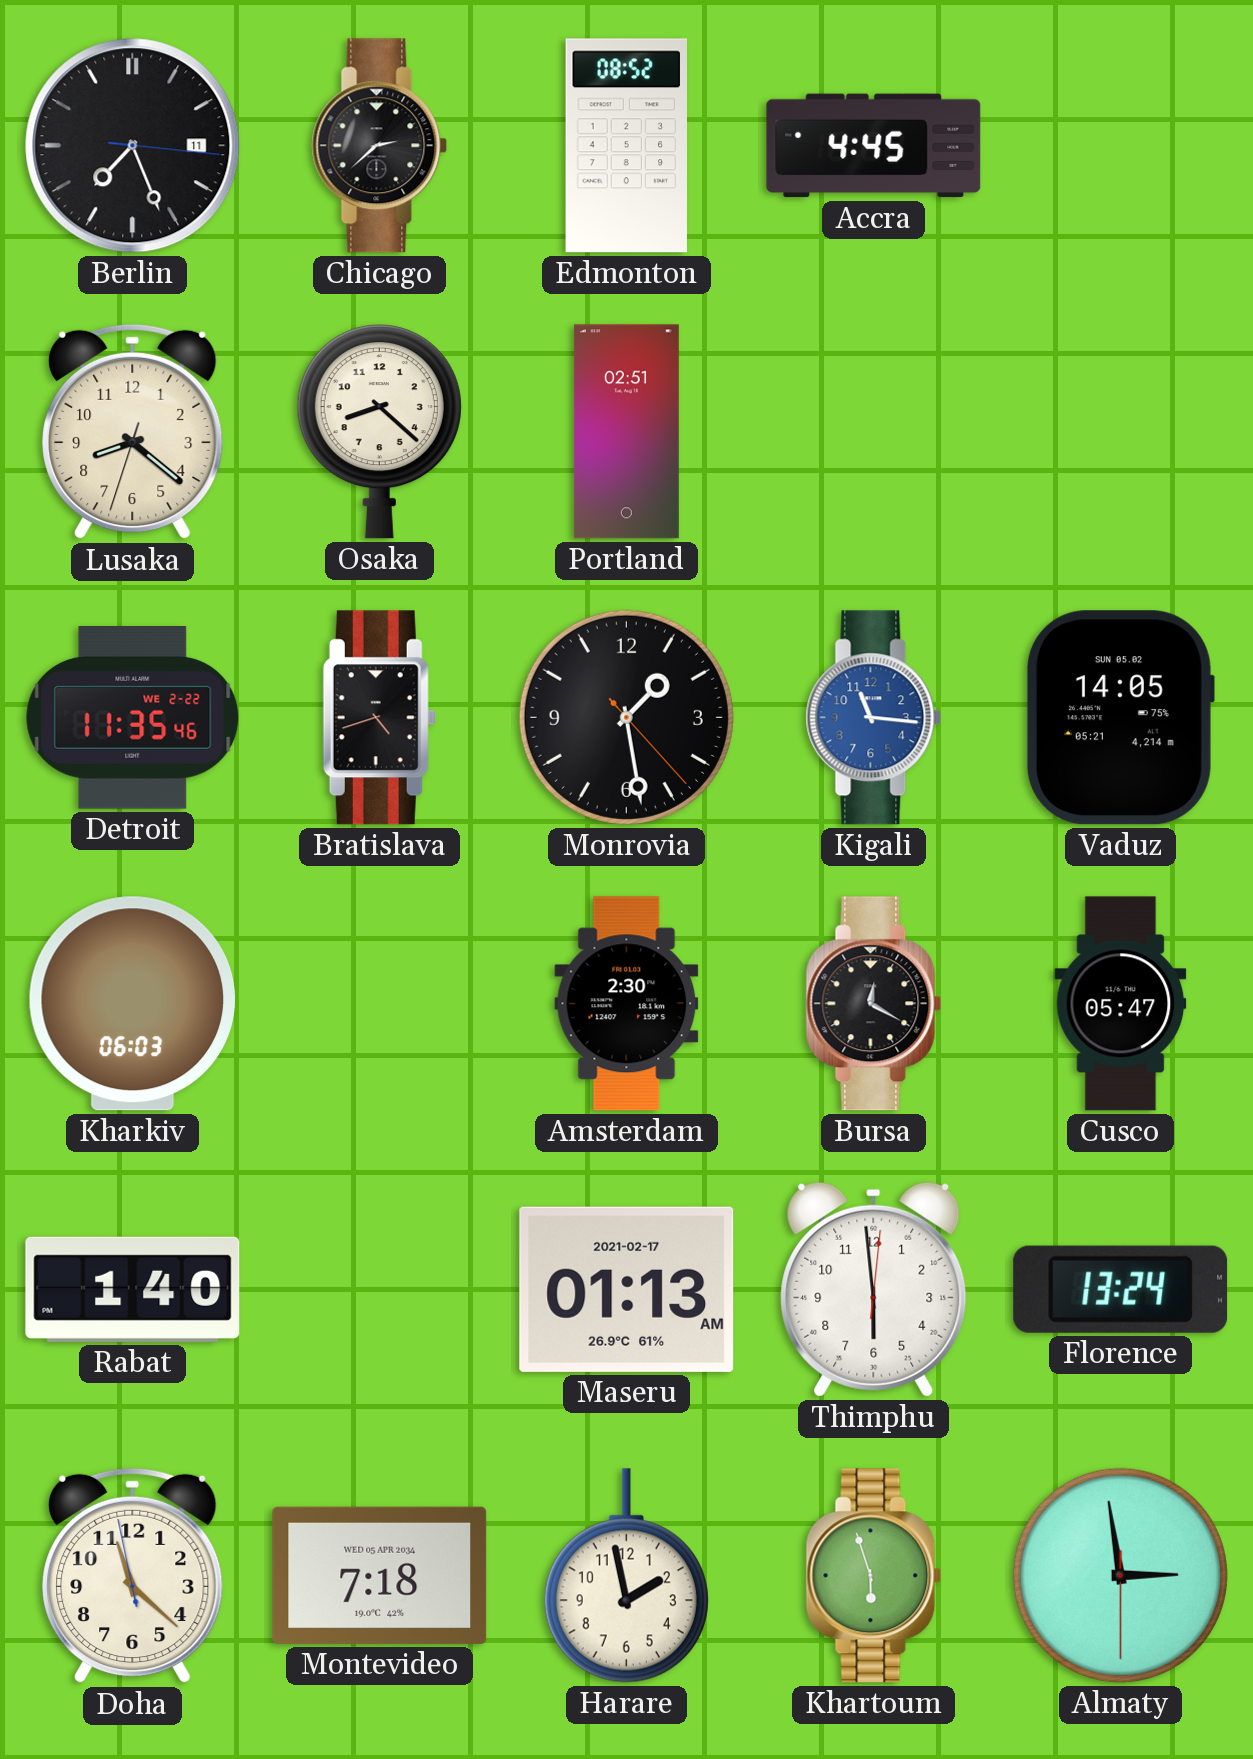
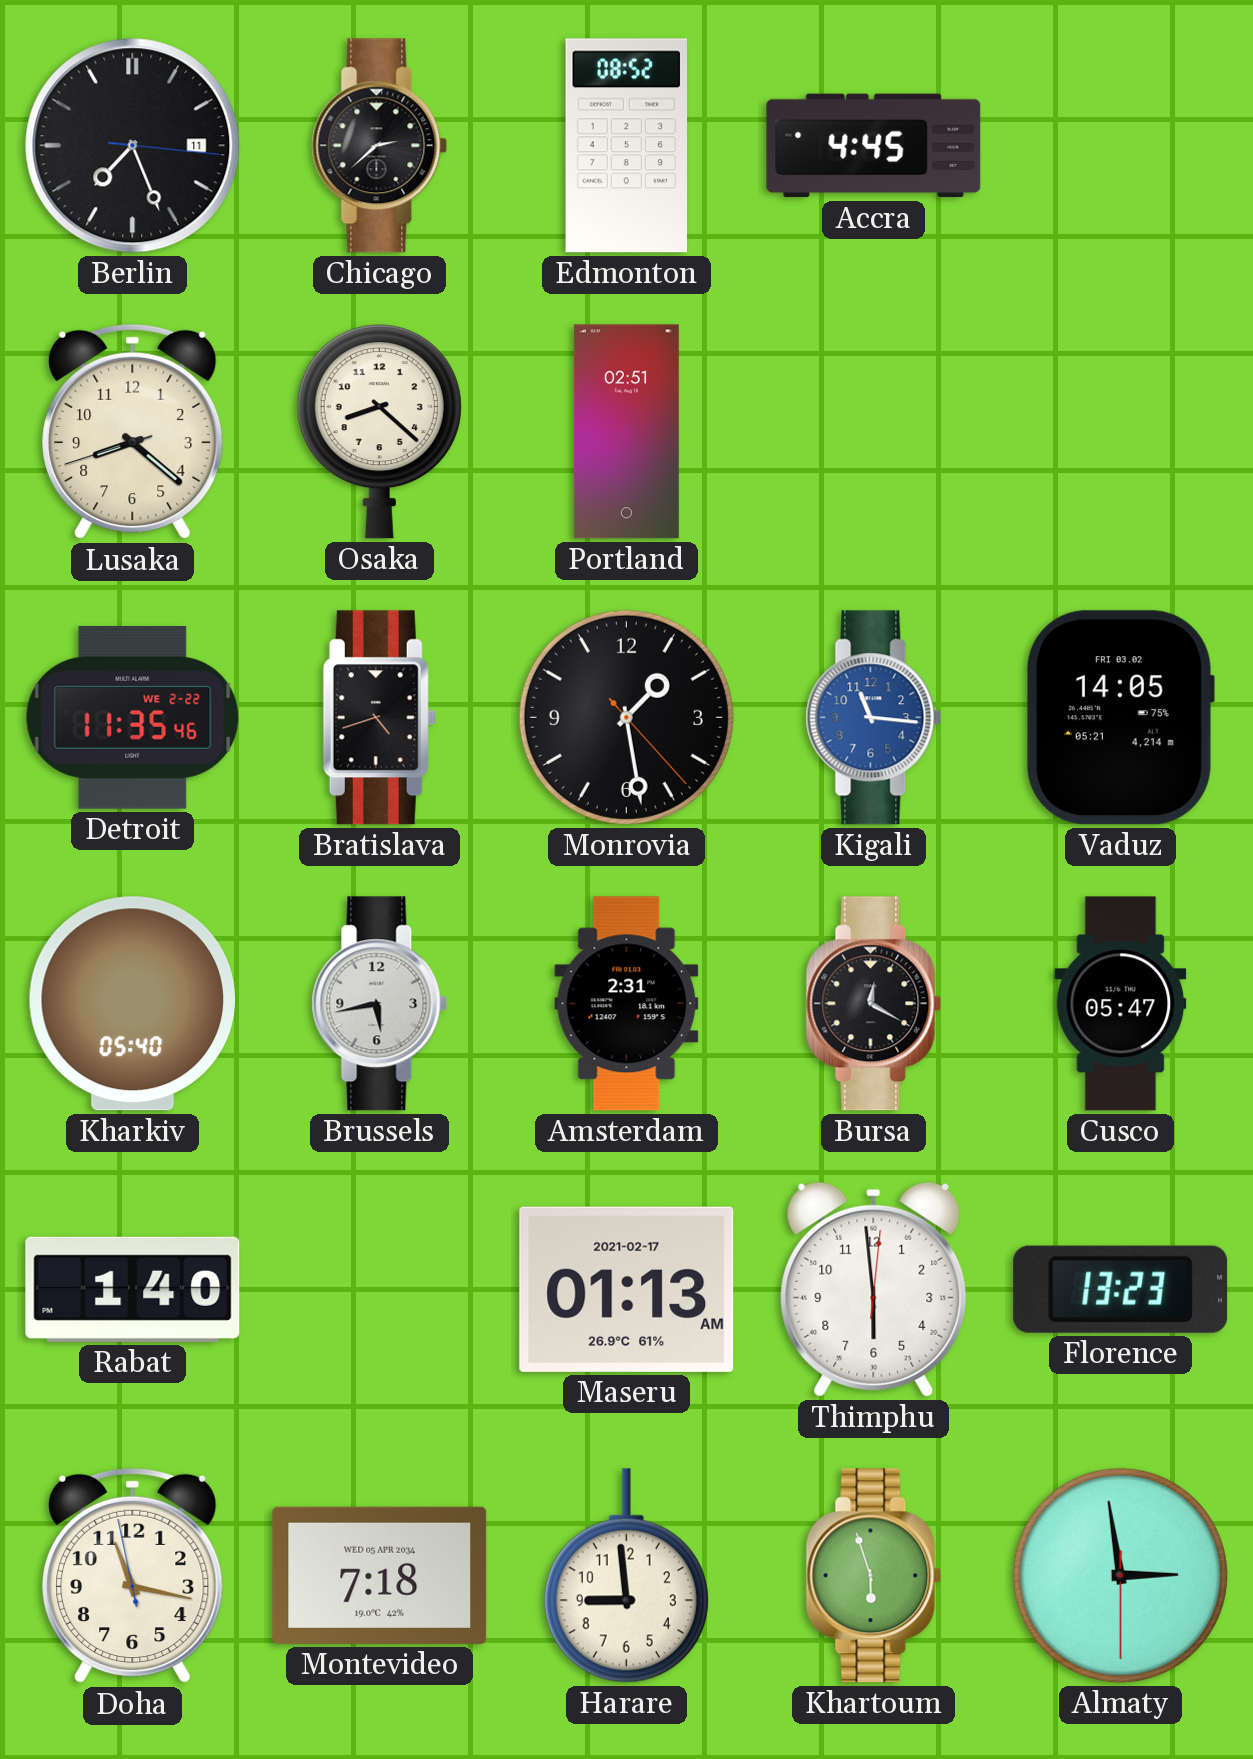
Lusaka: 8:21:33 -> 8:21:42
Vaduz date: SUN 05.02 -> FRI 03.02
Kharkiv: 06:03 -> 05:40
Brussels: none -> 5:43
Amsterdam: 2:30 -> 2:31
Florence: 13:24 -> 13:23
Doha: 11:21 -> 11:16
Harare: 1:58 -> 8:59
